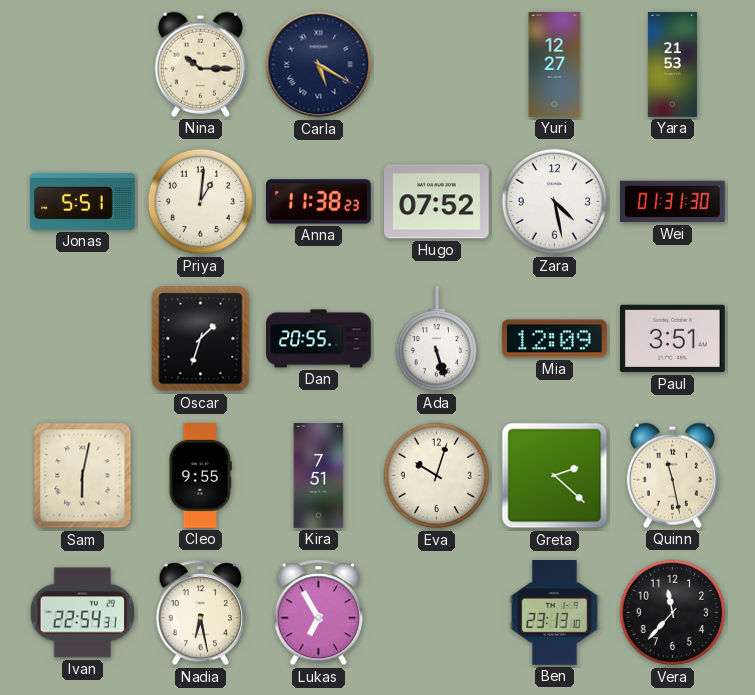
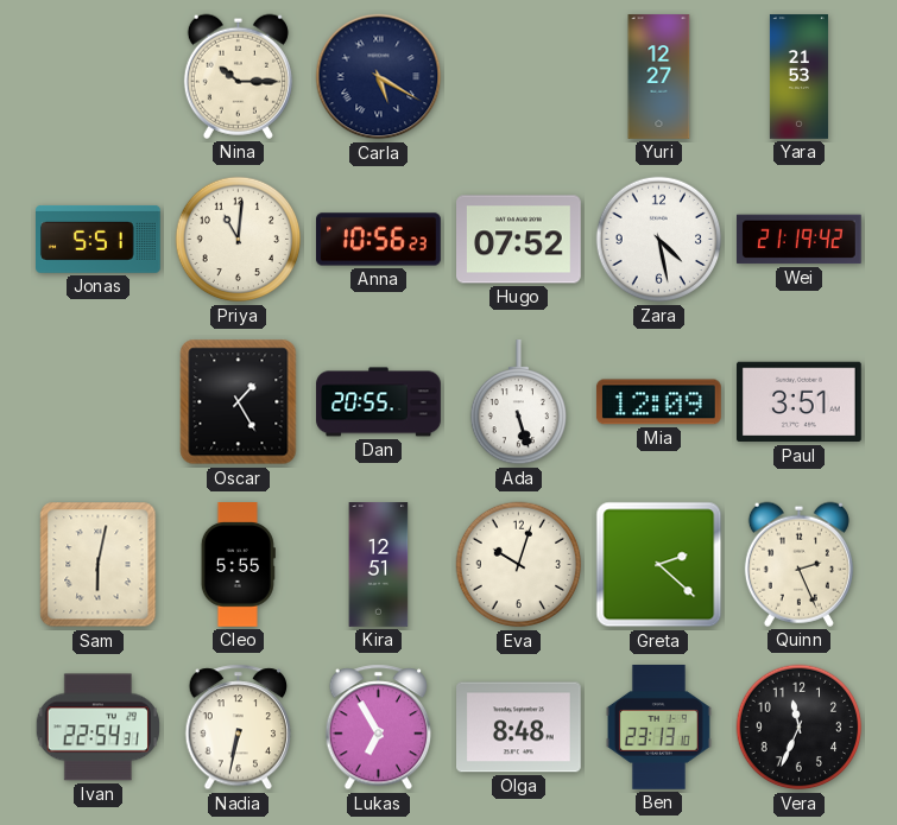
Priya: 1:01 -> 11:01
Anna: 11:38 -> 10:56
Wei: 01:31 -> 21:19
Oscar: 1:33 -> 1:25
Cleo: 9:55 -> 5:55
Kira: 7:51 -> 12:51
Quinn: 11:28 -> 2:26
Nadia: 6:28 -> 6:32
Olga: none -> 8:48
Vera: 11:37 -> 11:34
